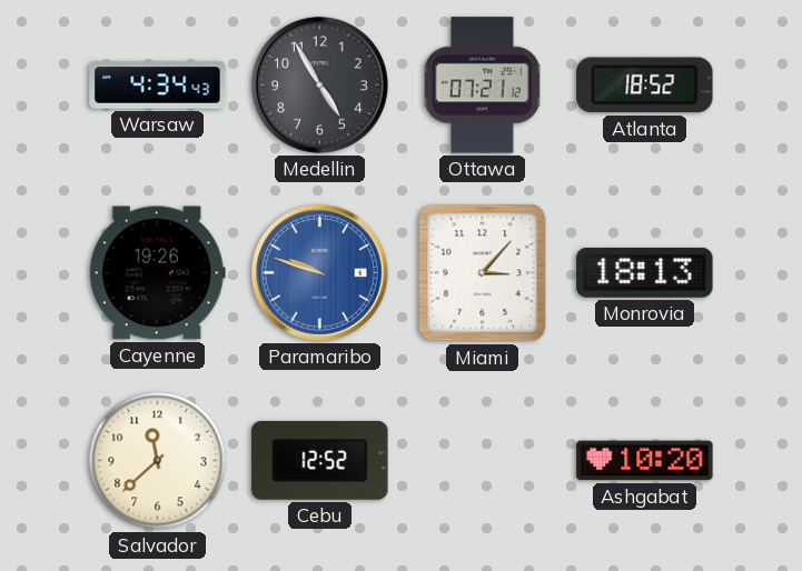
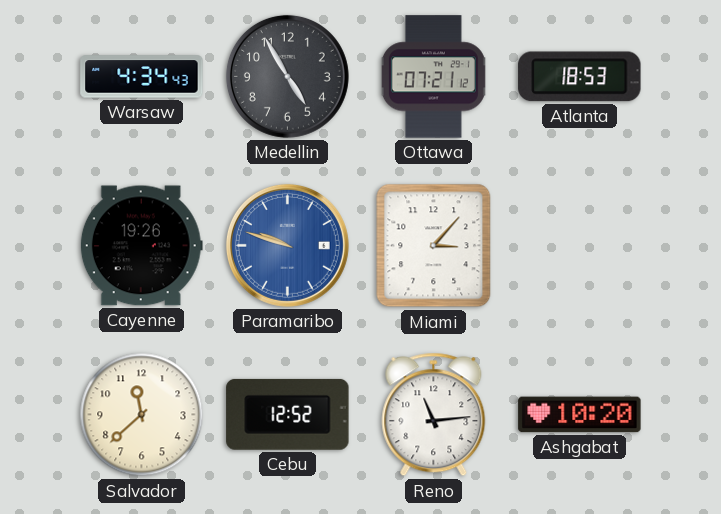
Atlanta: 18:52 -> 18:53
Monrovia: 18:13 -> none
Reno: none -> 11:14
